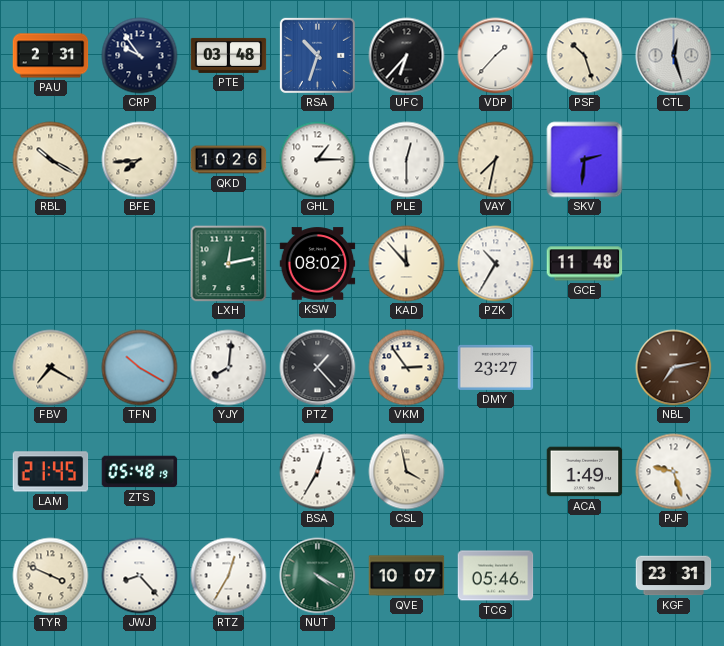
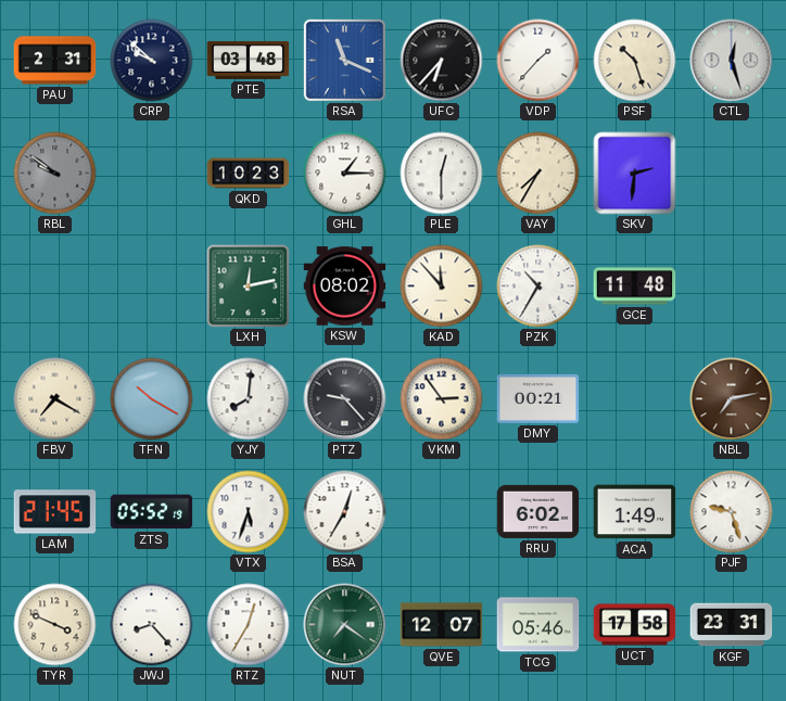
CRP: 9:54 -> 9:52
RSA: 10:33 -> 11:19
RBL: 10:20 -> 9:51
RBL dial: cream -> grey
BFE: 7:44 -> none
QKD: 10:26 -> 10:23
VAY: 7:32 -> 7:35
PTZ: 1:23 -> 9:23
DMY: 23:27 -> 00:21
ZTS: 05:48 -> 05:52
VTX: none -> 5:33
CSL: 3:58 -> none
RRU: none -> 6:02
NUT: 4:20 -> 7:21
QVE: 10:07 -> 12:07
UCT: none -> 17:58
